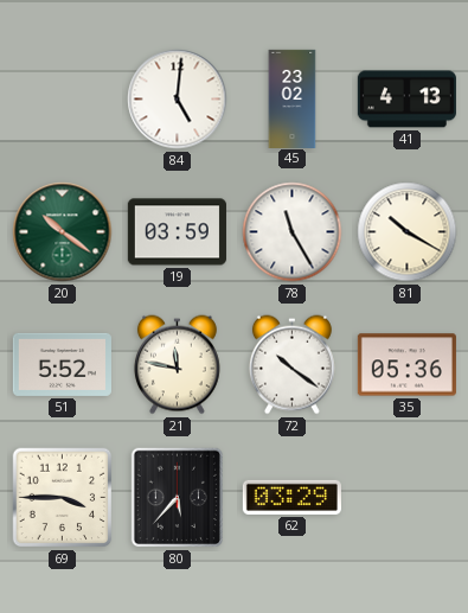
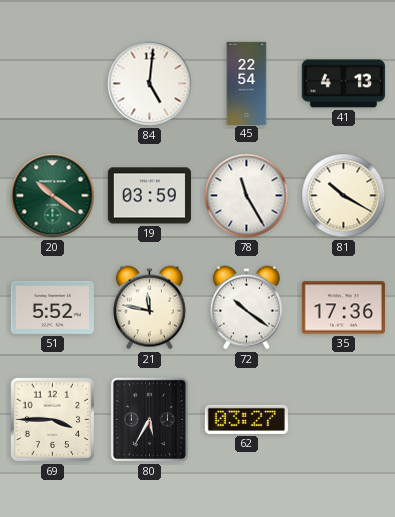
45: 23:02 -> 22:54
35: 05:36 -> 17:36
80: 5:37 -> 5:35
62: 03:29 -> 03:27
